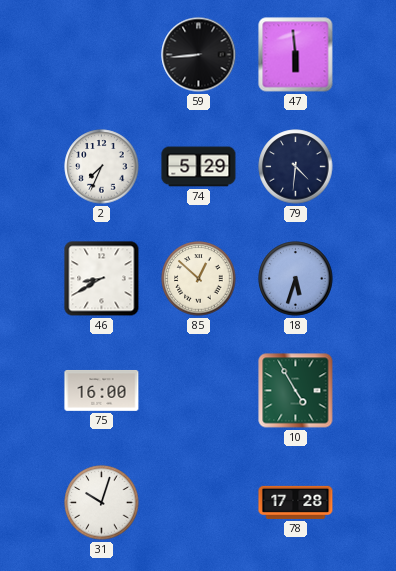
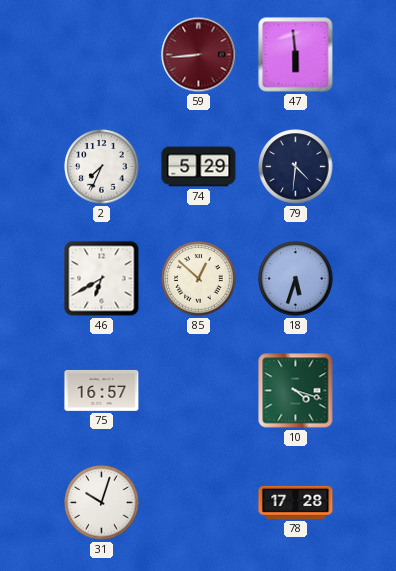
59 dial: black -> burgundy
46: 8:40 -> 6:40
75: 16:00 -> 16:57
10: 4:55 -> 4:18
